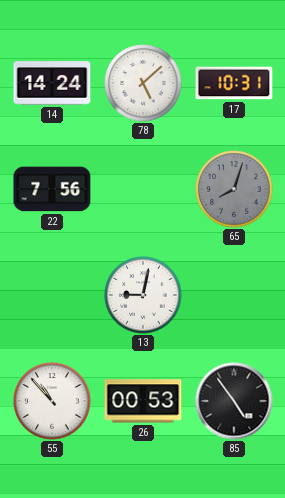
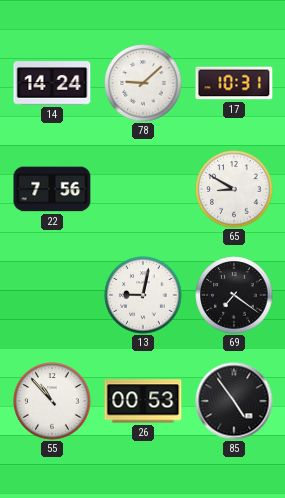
78: 5:08 -> 9:08
65: 8:03 -> 8:50
65 dial: grey -> white
69: none -> 7:21
